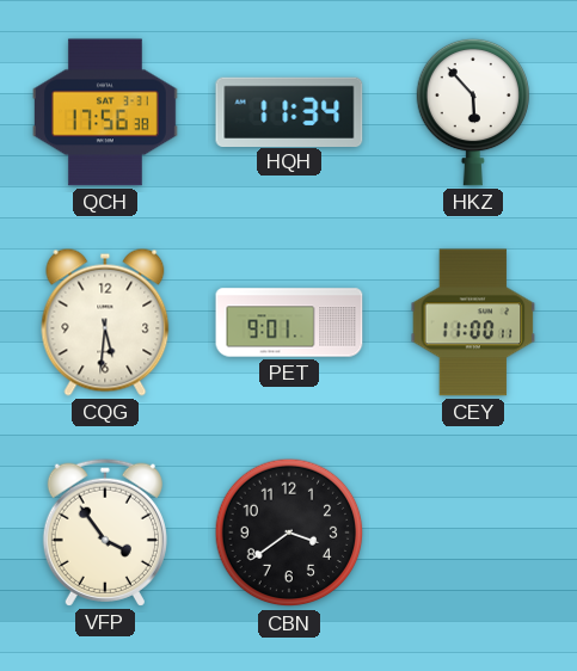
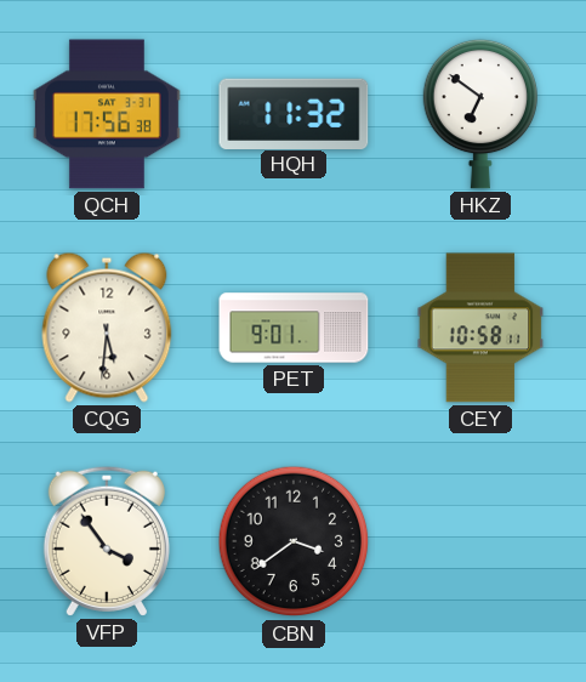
HQH: 11:34 -> 11:32
HKZ: 5:53 -> 6:51
CEY: 11:00 -> 10:58
